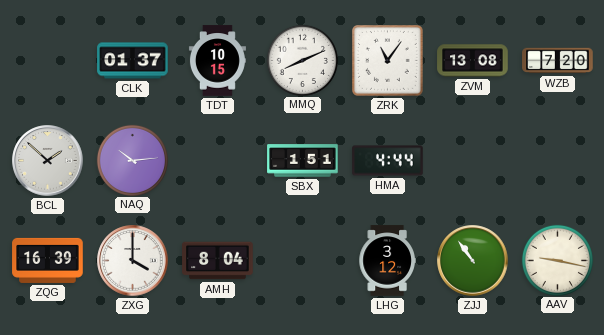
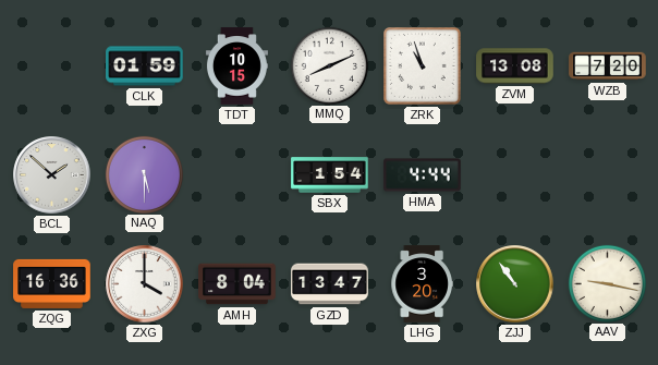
CLK: 01:37 -> 01:59
ZRK: 11:06 -> 10:57
NAQ: 10:14 -> 5:30
SBX: 1:51 -> 1:54
ZQG: 16:39 -> 16:36
GZD: none -> 13:47
LHG: 3:12 -> 3:20
